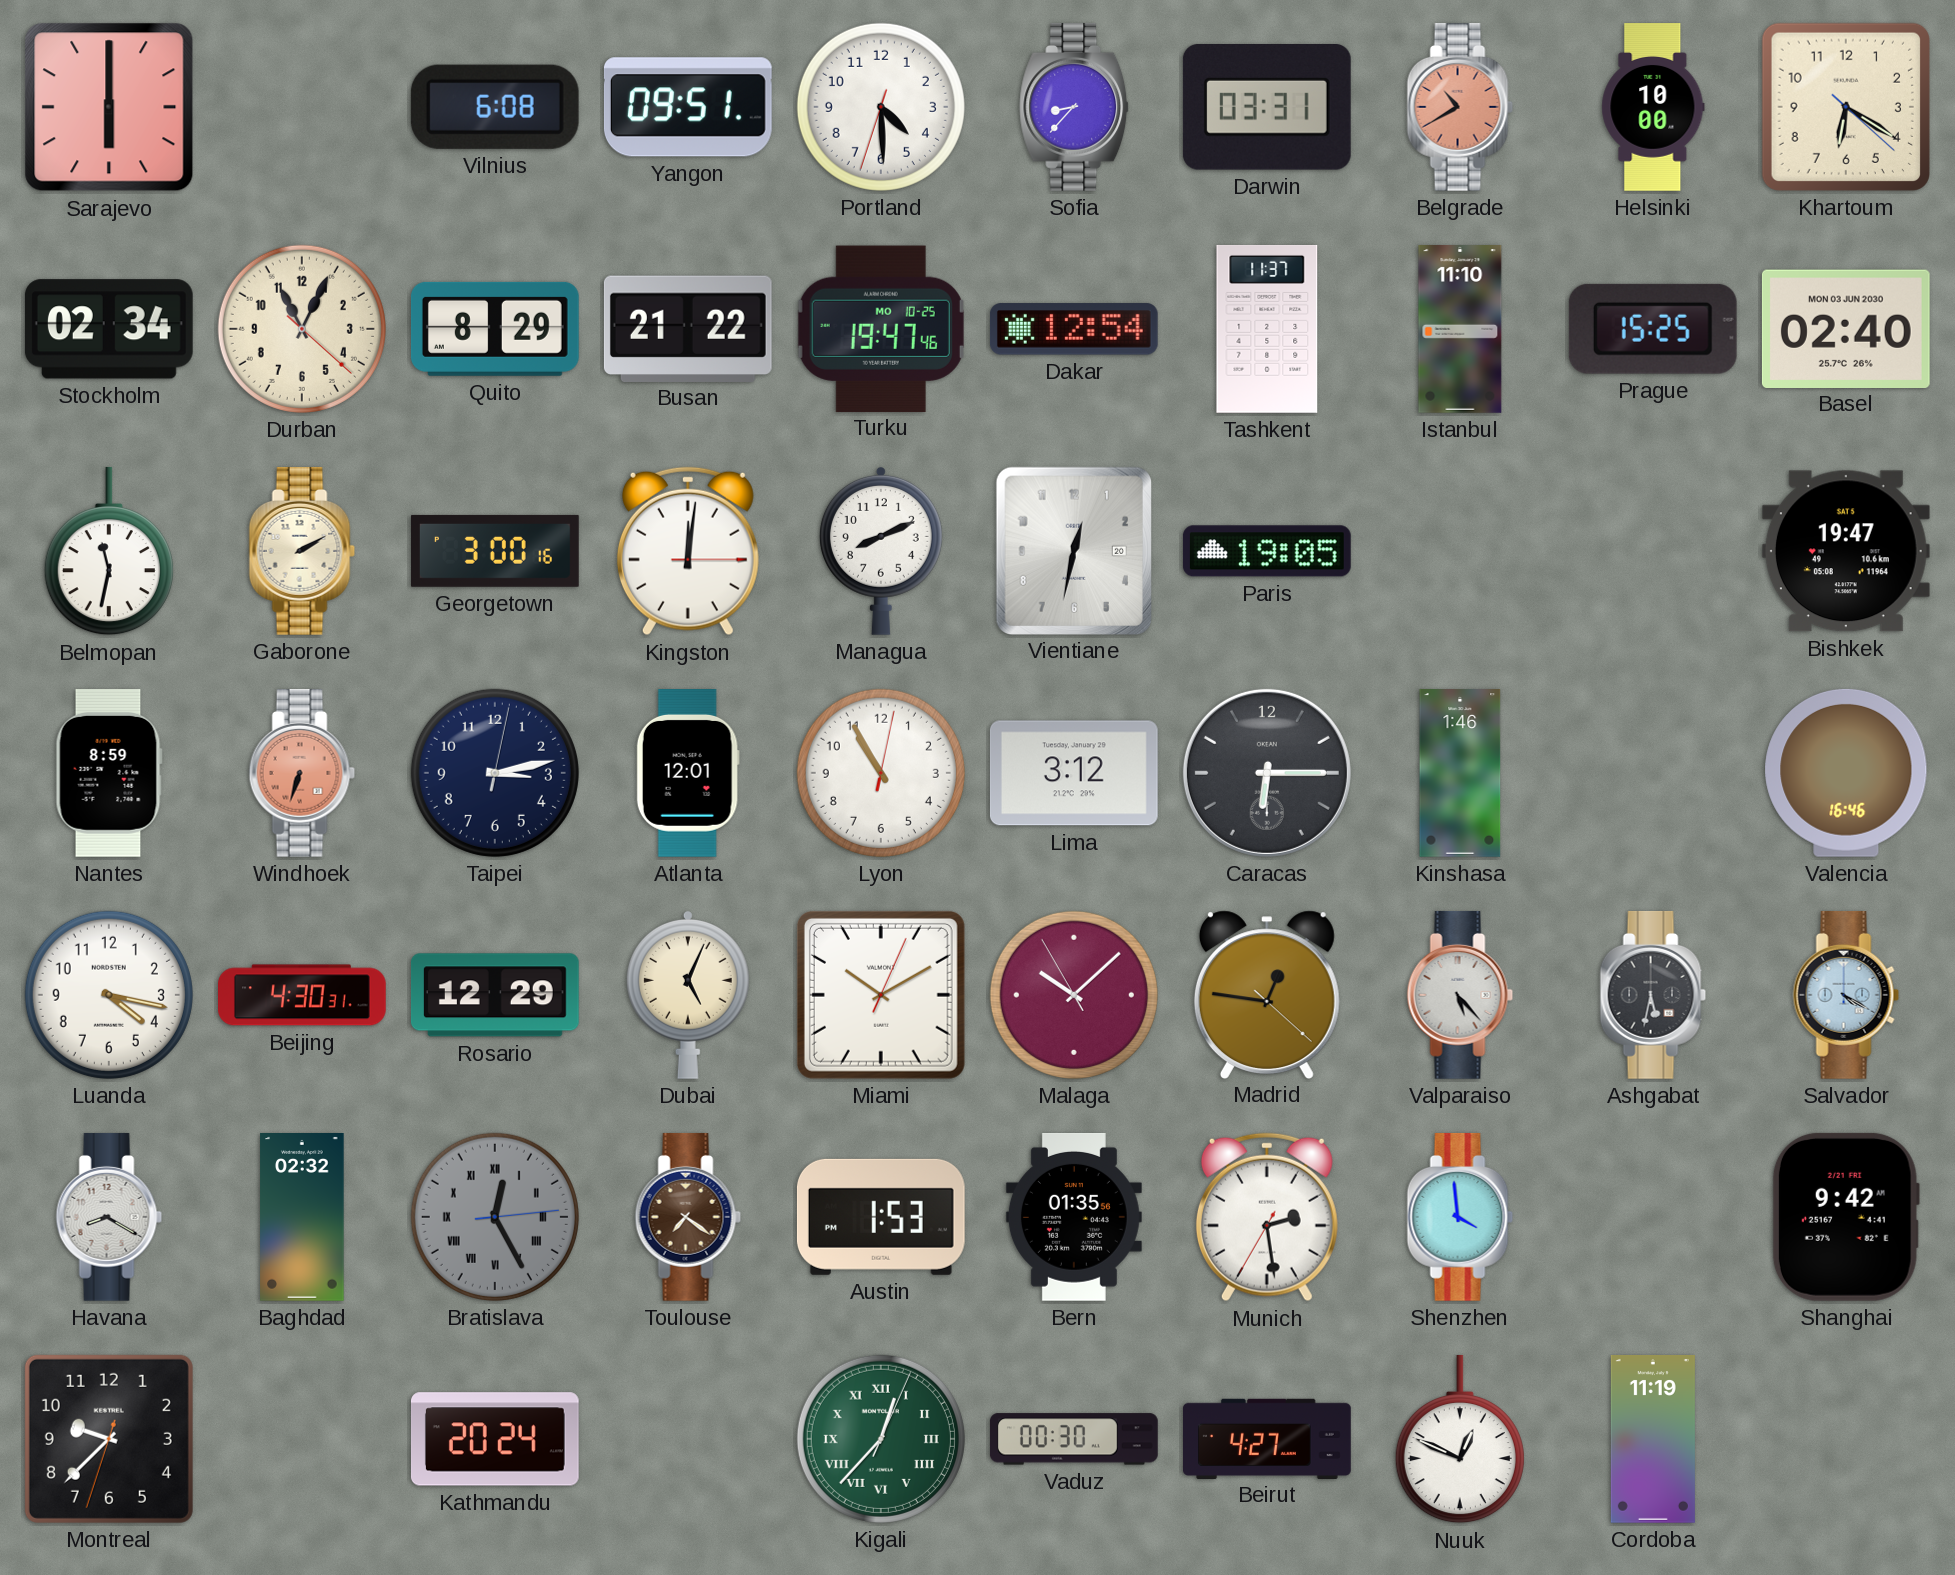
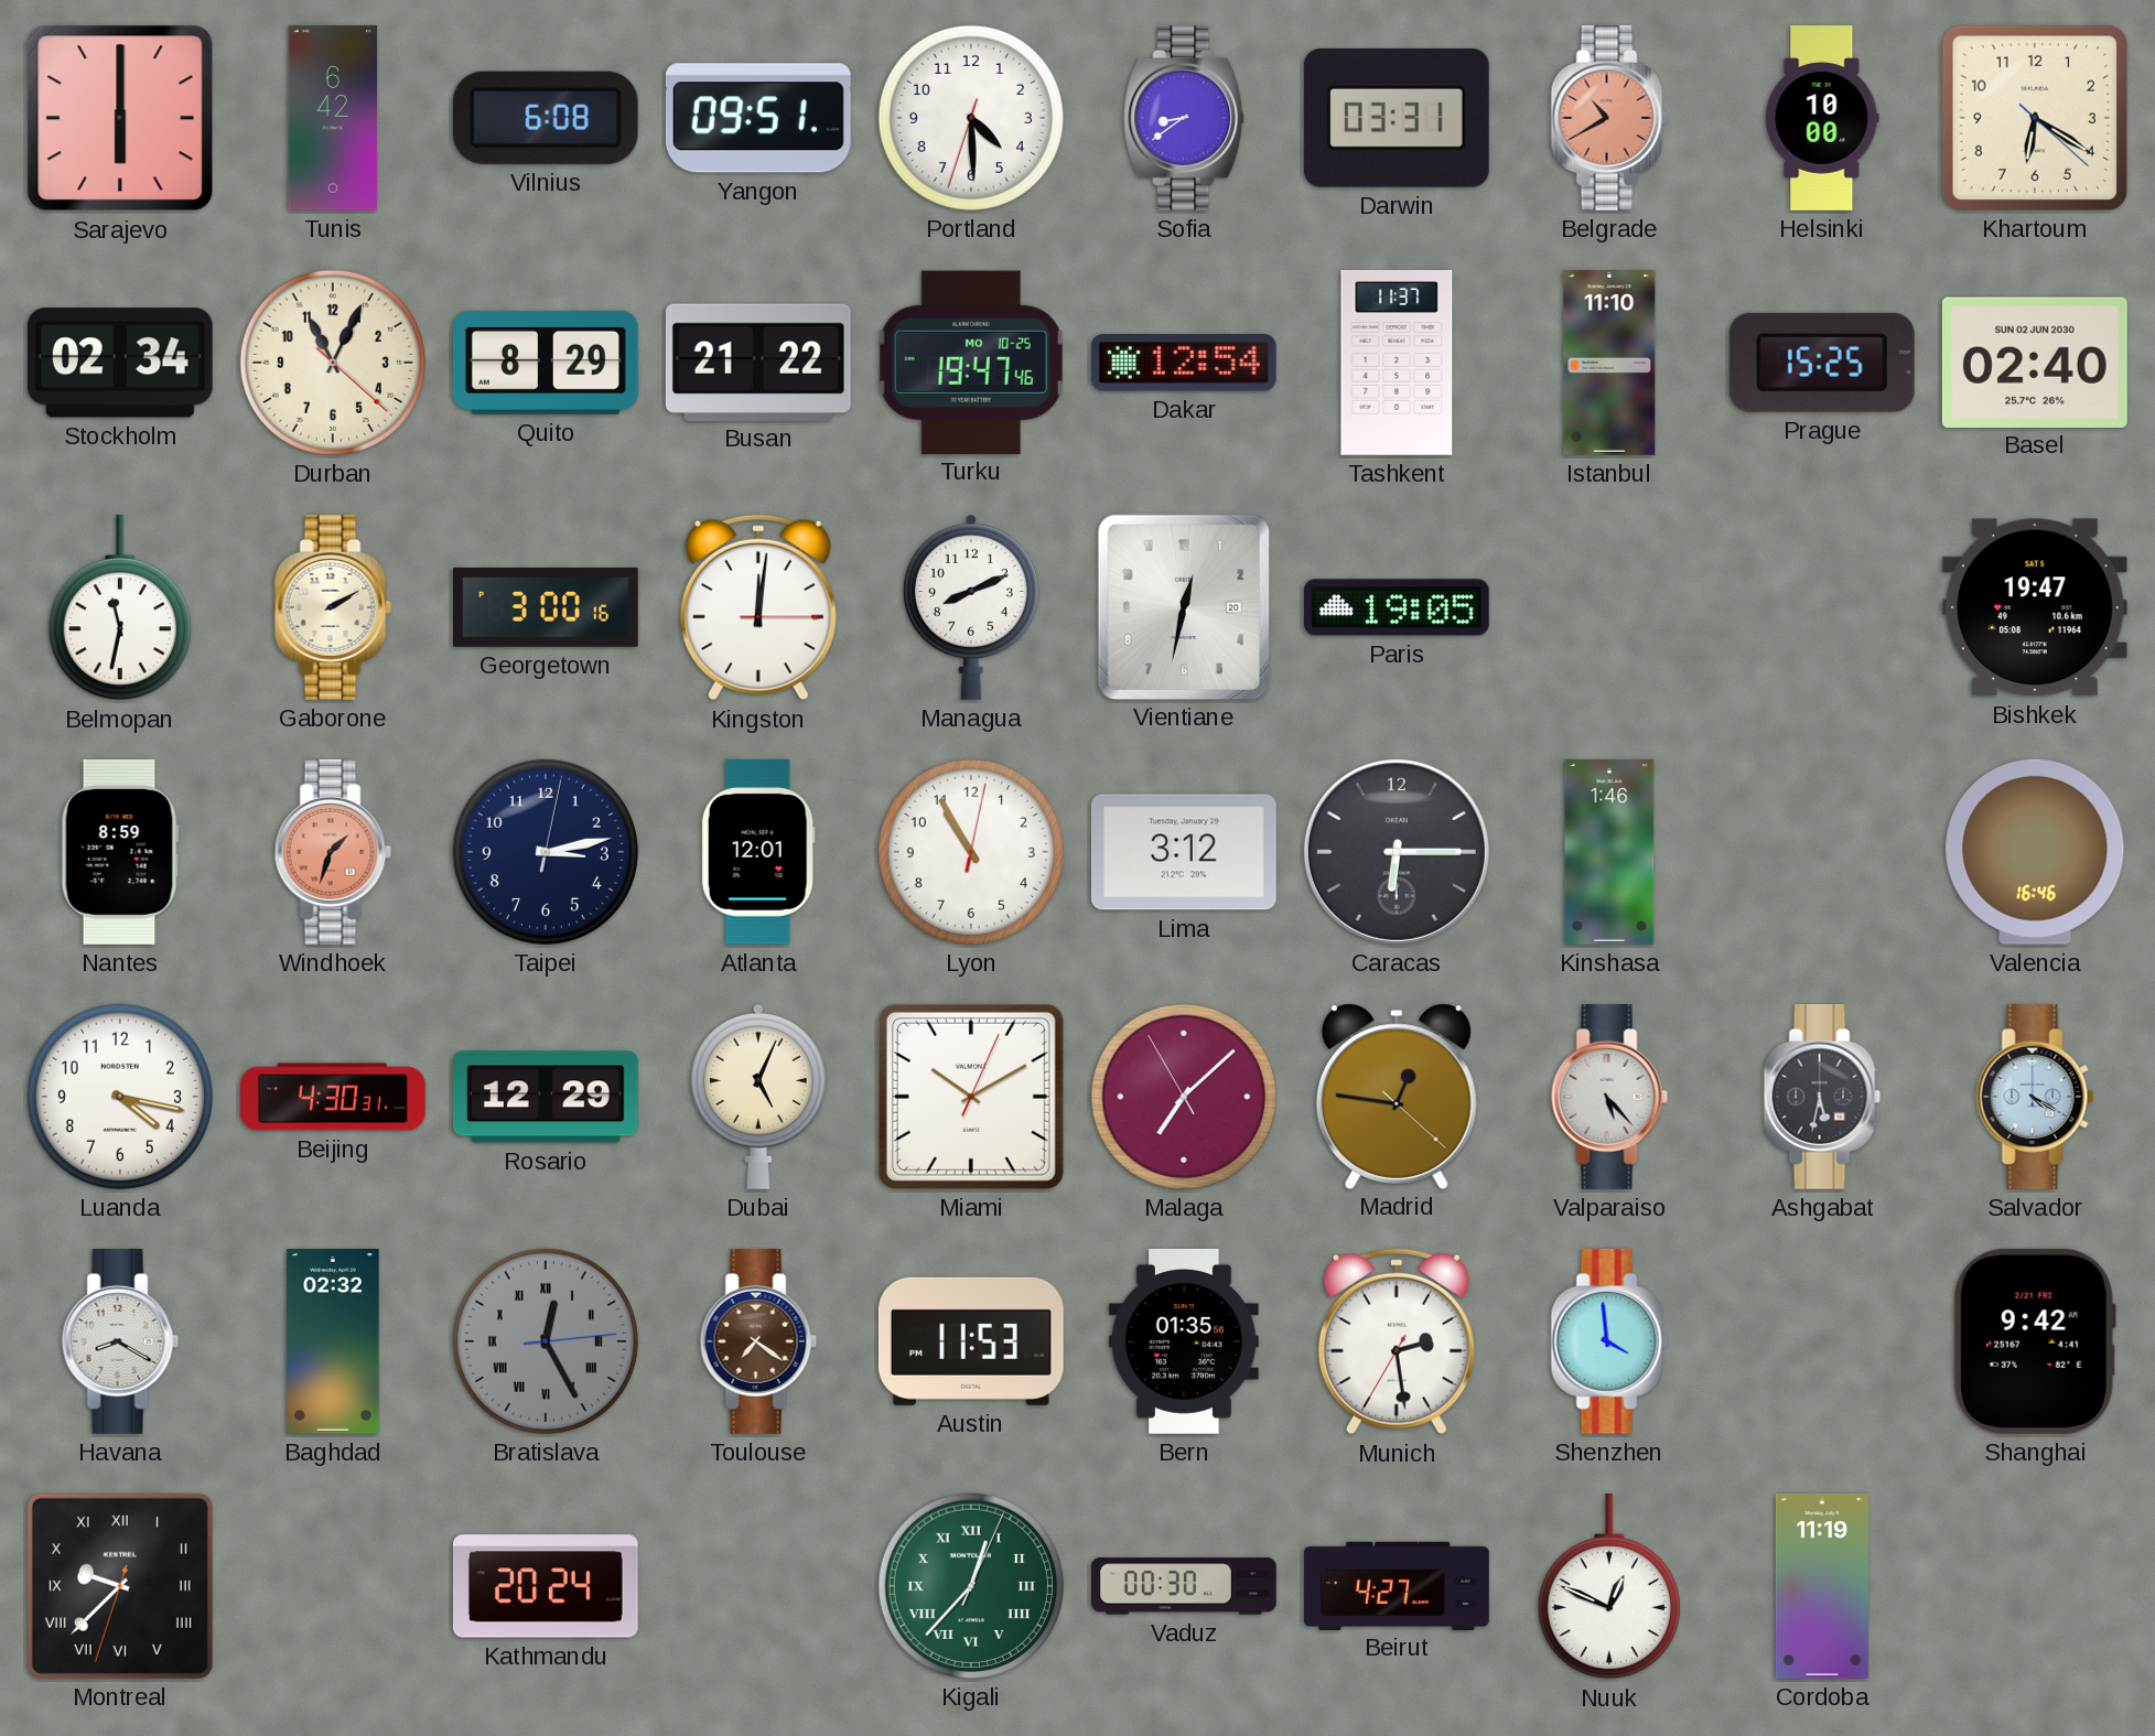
Tunis: none -> 6:42
Sofia: 8:37 -> 8:39
Basel date: MON 03 JUN 2030 -> SUN 02 JUN 2030
Windhoek: 6:33 -> 1:33
Malaga: 10:07 -> 7:07
Austin: 1:53 -> 11:53
Montreal numerals: Arabic -> Roman
